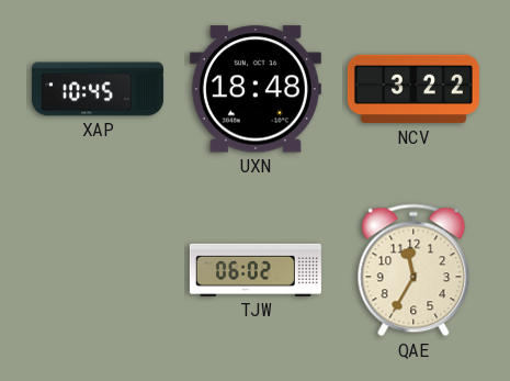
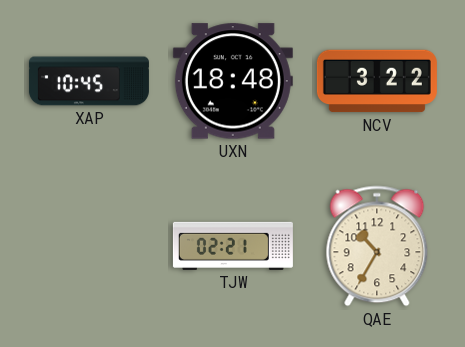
TJW: 06:02 -> 02:21
QAE: 11:35 -> 10:35
